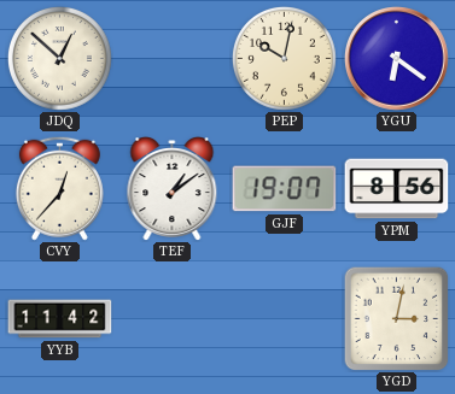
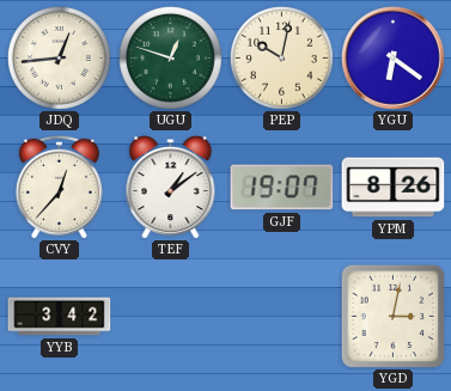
JDQ: 12:52 -> 12:44
UGU: none -> 12:48
YPM: 8:56 -> 8:26
YYB: 11:42 -> 3:42
